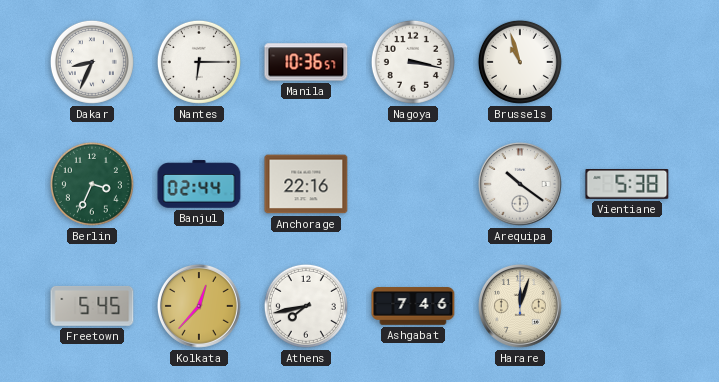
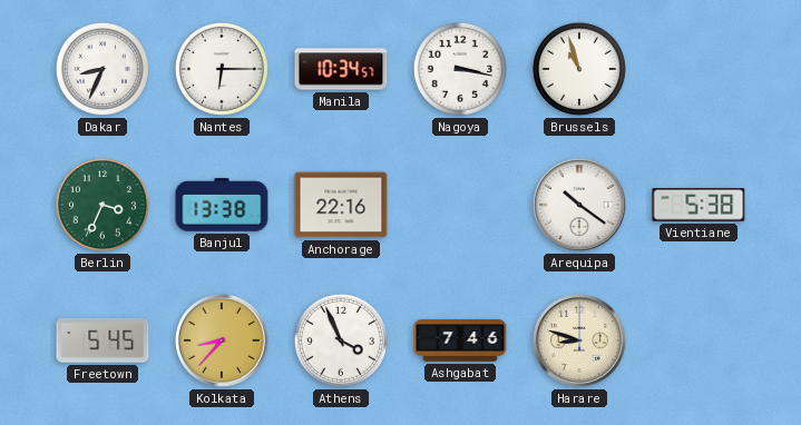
Manila: 10:36 -> 10:34
Banjul: 02:44 -> 13:38
Kolkata: 12:37 -> 8:37
Athens: 7:43 -> 3:56
Harare: 12:03 -> 8:48
